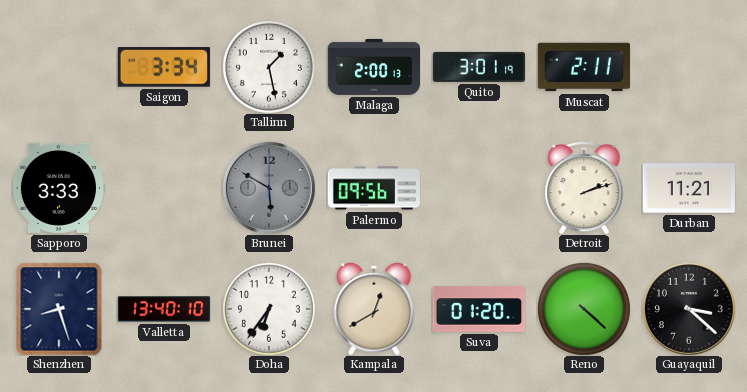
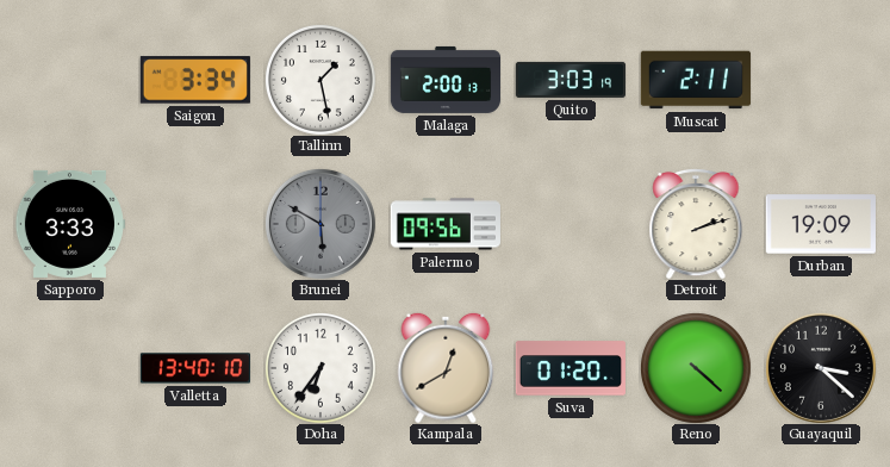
Quito: 3:01 -> 3:03
Durban: 11:21 -> 19:09
Shenzhen: 8:27 -> none
